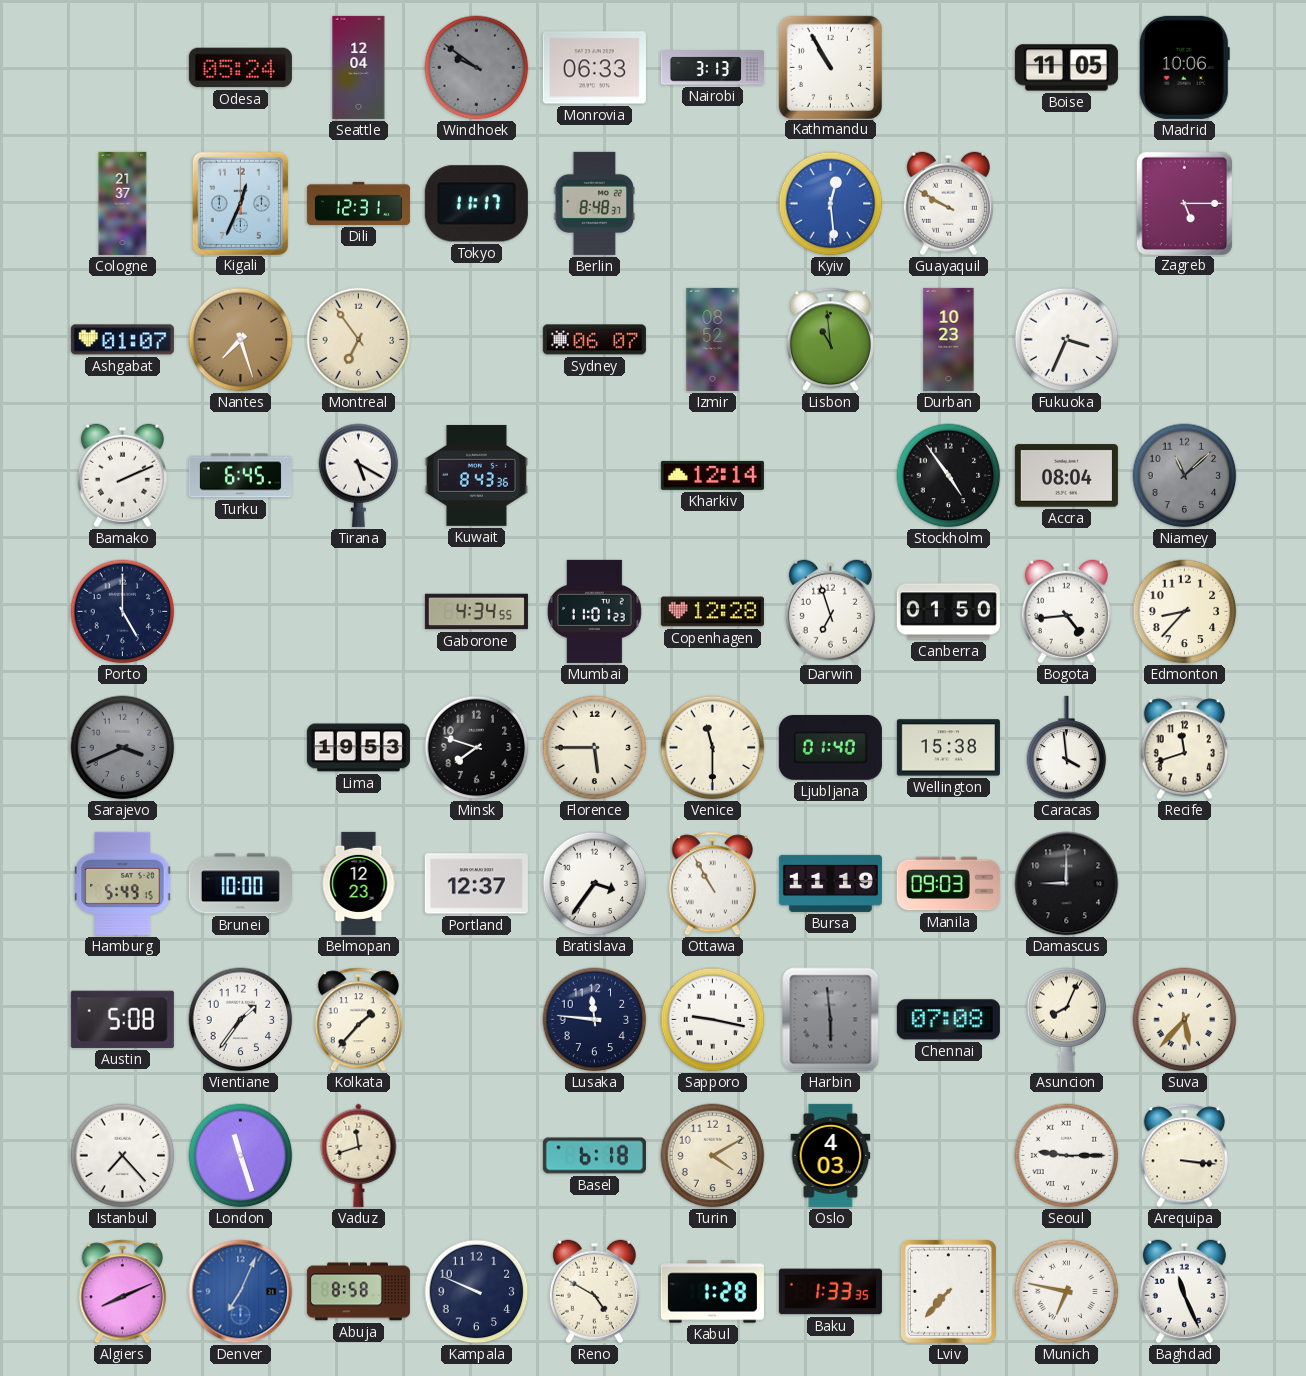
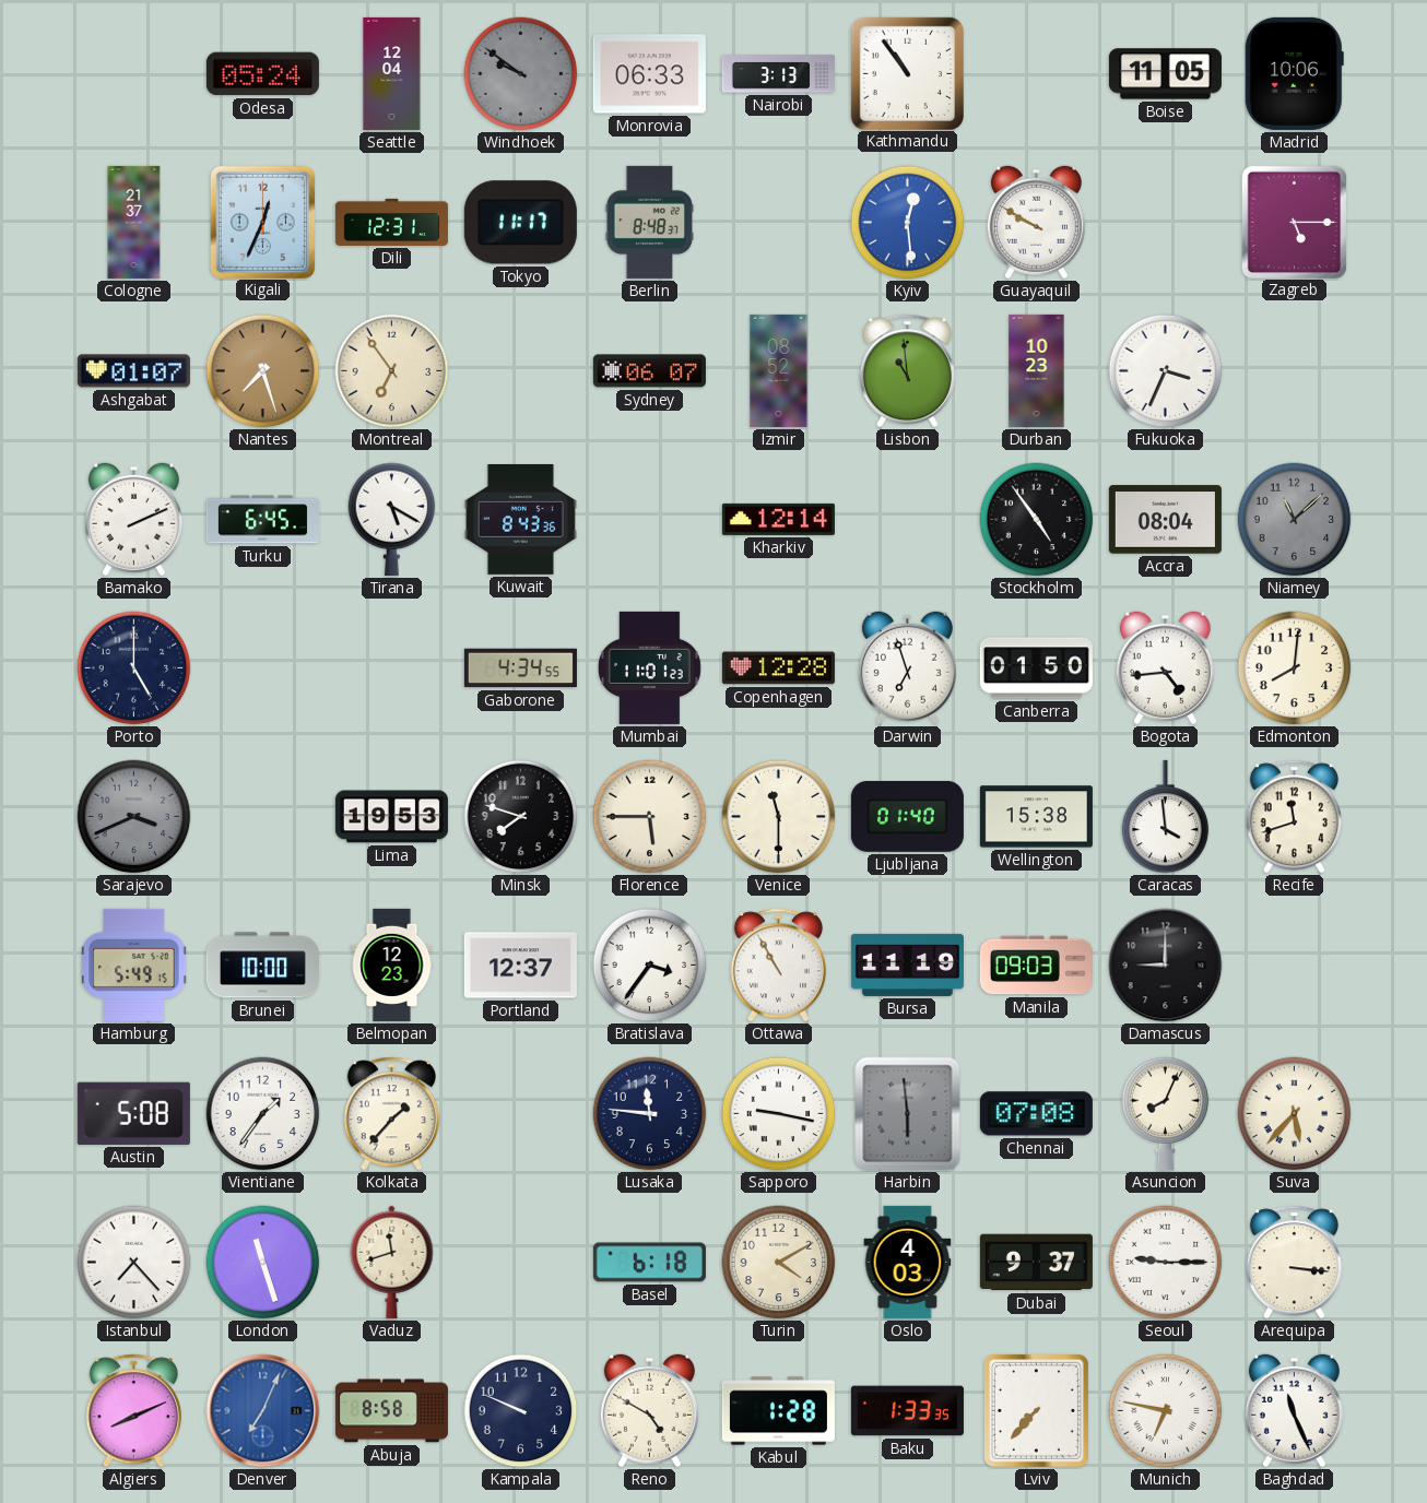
Kathmandu: 10:55 -> 10:54
Edmonton: 8:37 -> 8:01
Dubai: none -> 9:37
